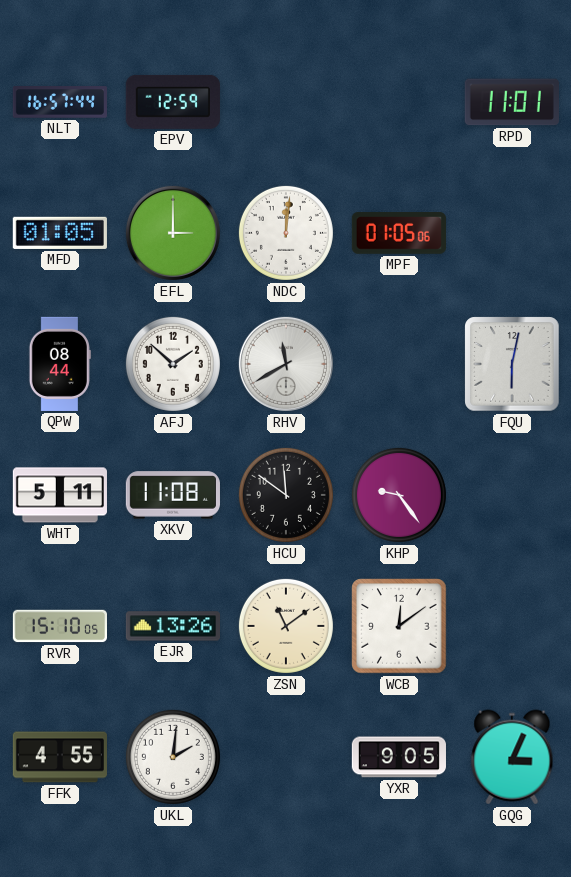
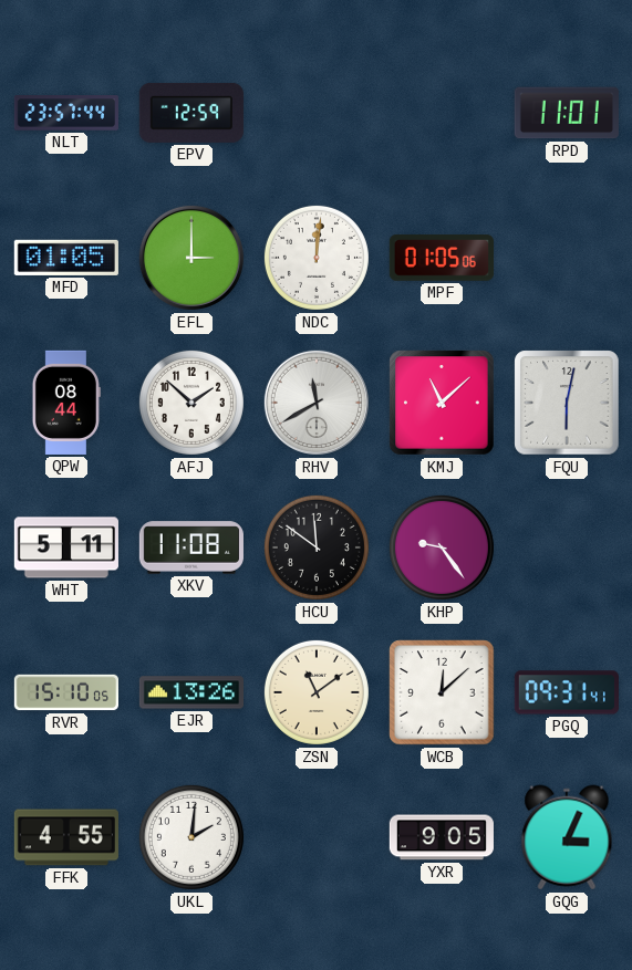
NLT: 16:57 -> 23:57
KMJ: none -> 11:08
WCB: 12:09 -> 12:08
PGQ: none -> 09:31
